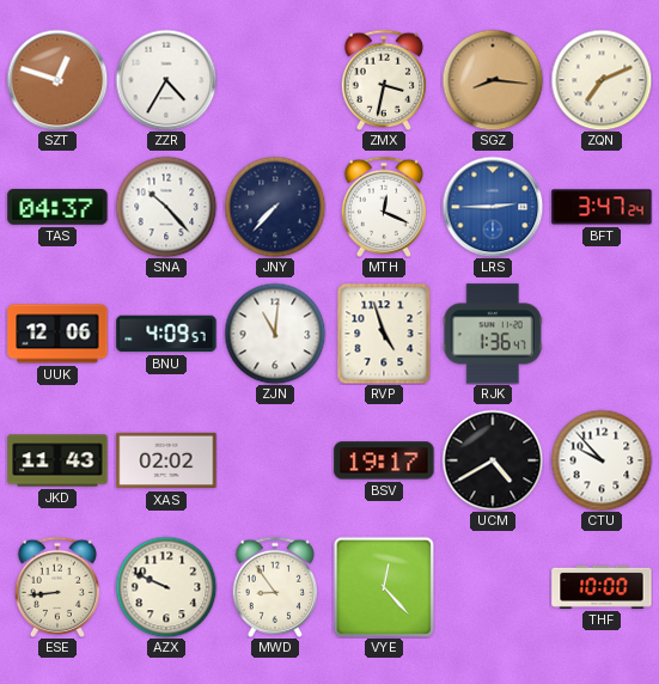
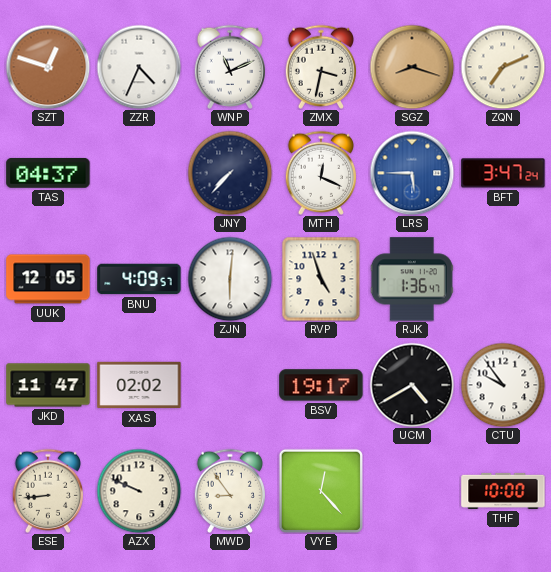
ZZR: 4:35 -> 4:34
WNP: none -> 11:11
SGZ: 8:16 -> 8:18
SNA: 10:23 -> none
LRS: 2:45 -> 5:45
UUK: 12:06 -> 12:05
ZJN: 11:01 -> 6:01
JKD: 11:43 -> 11:47
CTU: 9:53 -> 9:54
